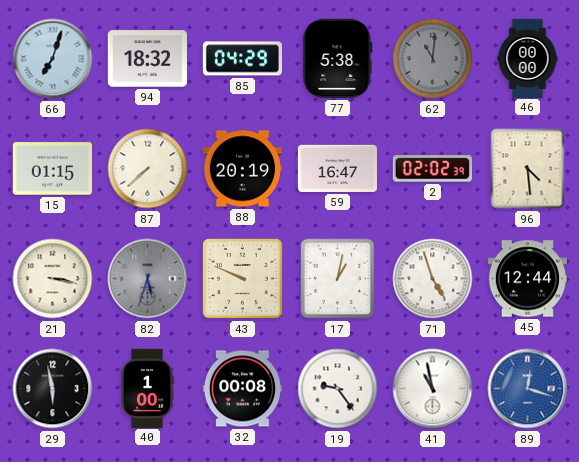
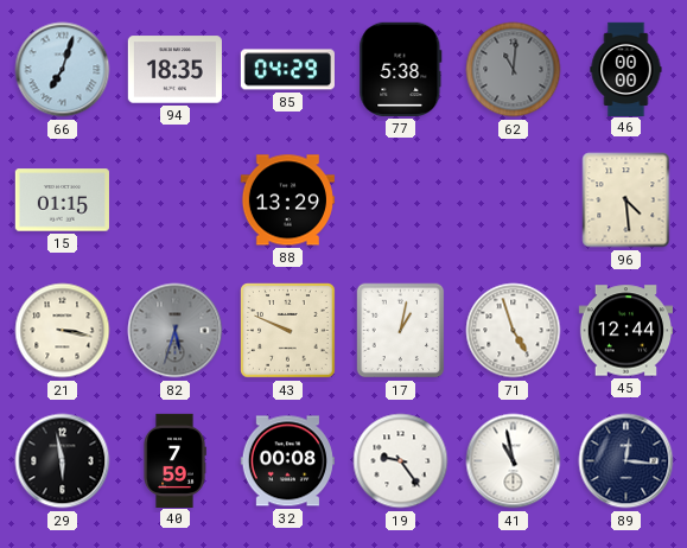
94: 18:32 -> 18:35
87: 7:38 -> none
88: 20:19 -> 13:29
59: 16:47 -> none
2: 02:02 -> none
40: 1:00 -> 7:59
89: 12:18 -> 12:16
89 dial: blue -> navy
